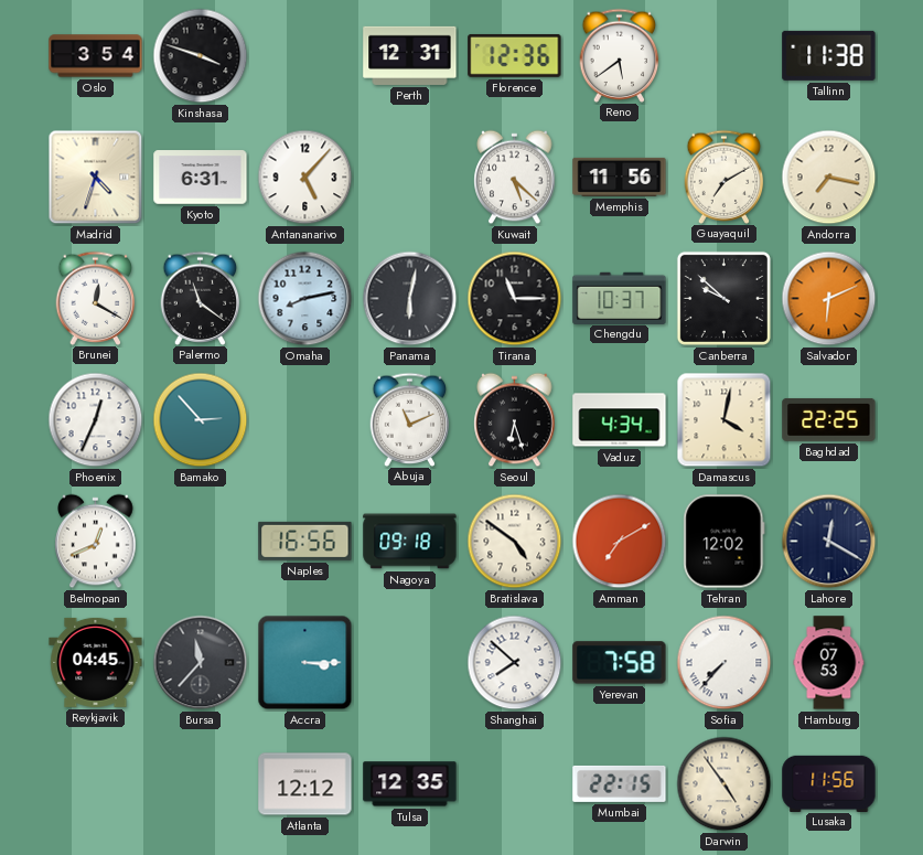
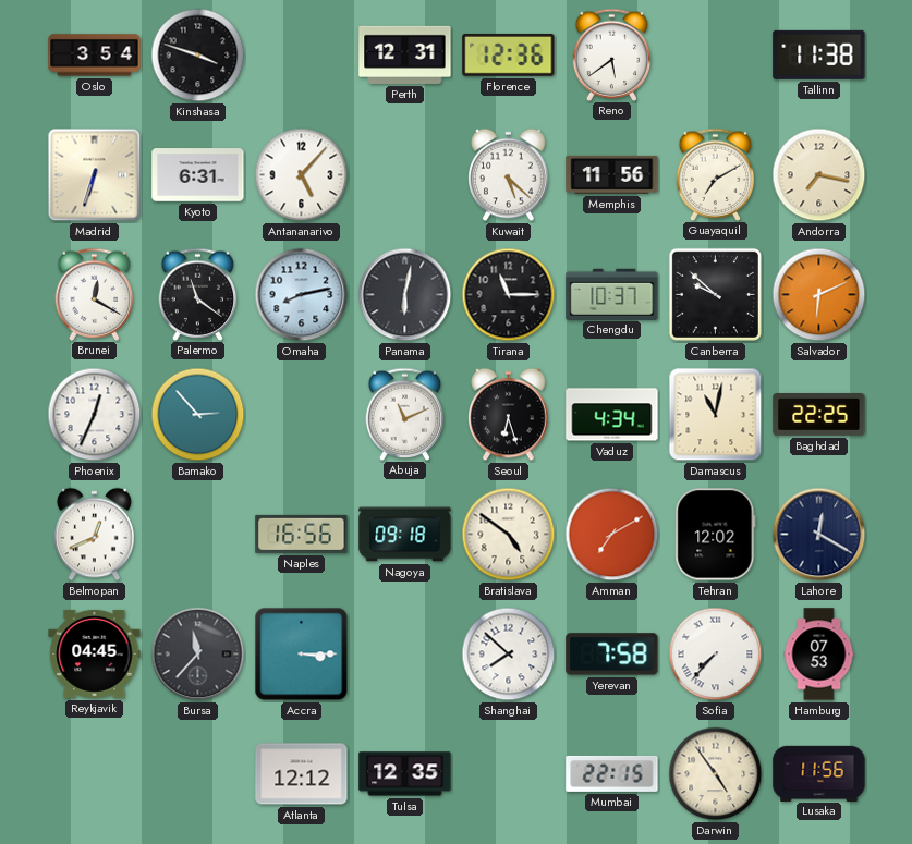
Madrid: 4:33 -> 6:33
Damascus: 4:02 -> 11:02
